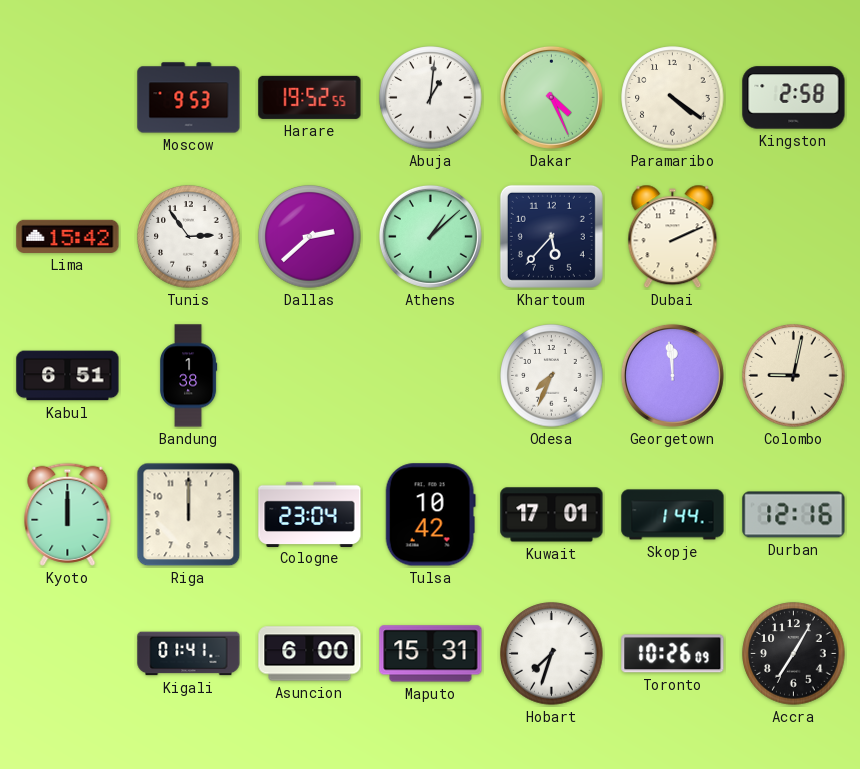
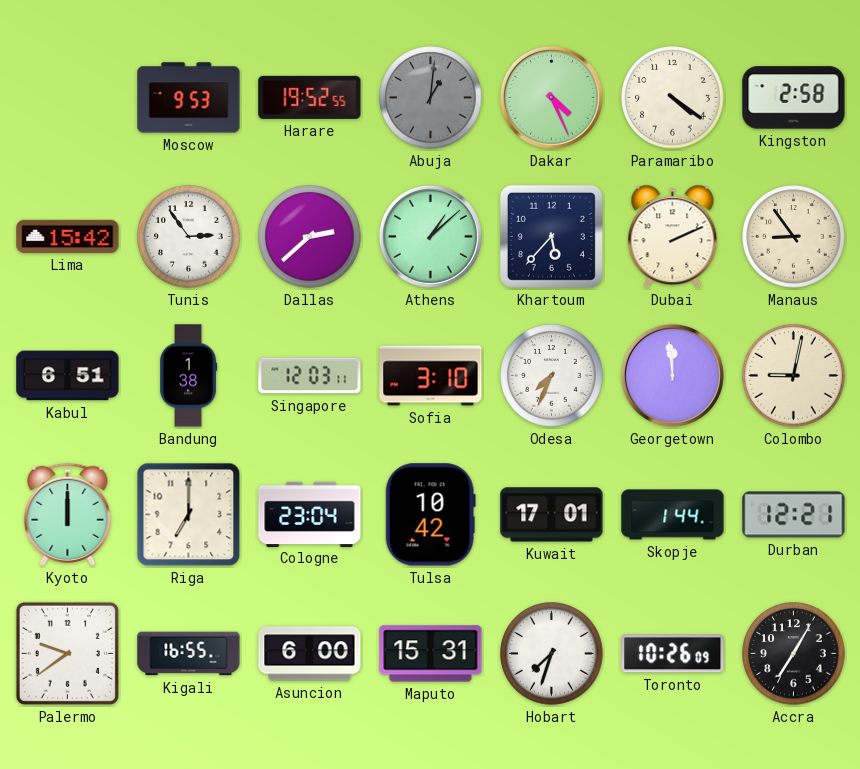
Abuja dial: white -> grey
Manaus: none -> 8:54
Singapore: none -> 12:03
Sofia: none -> 3:10
Riga: 12:00 -> 7:00
Durban: 12:16 -> 12:21
Palermo: none -> 9:39
Kigali: 01:41 -> 16:55
